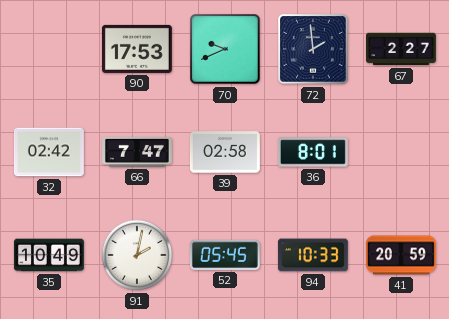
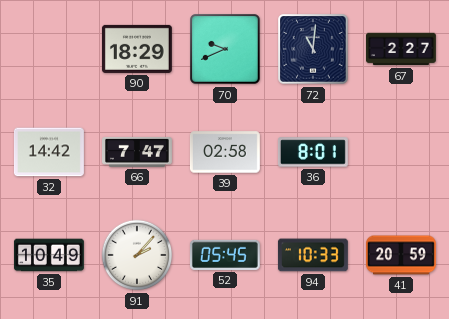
90: 17:53 -> 18:29
72: 1:59 -> 11:01
32: 02:42 -> 14:42
91: 2:02 -> 2:07
